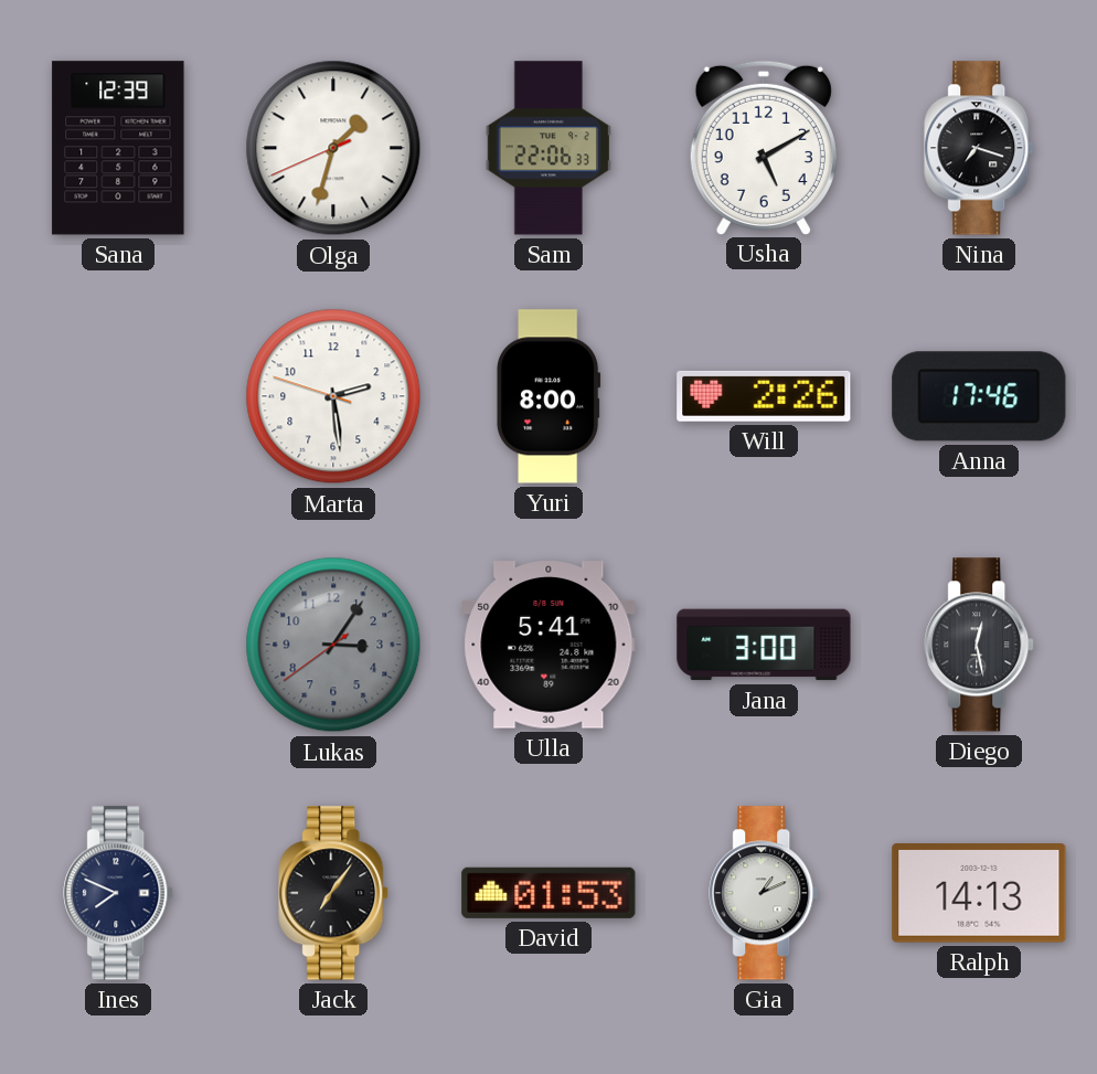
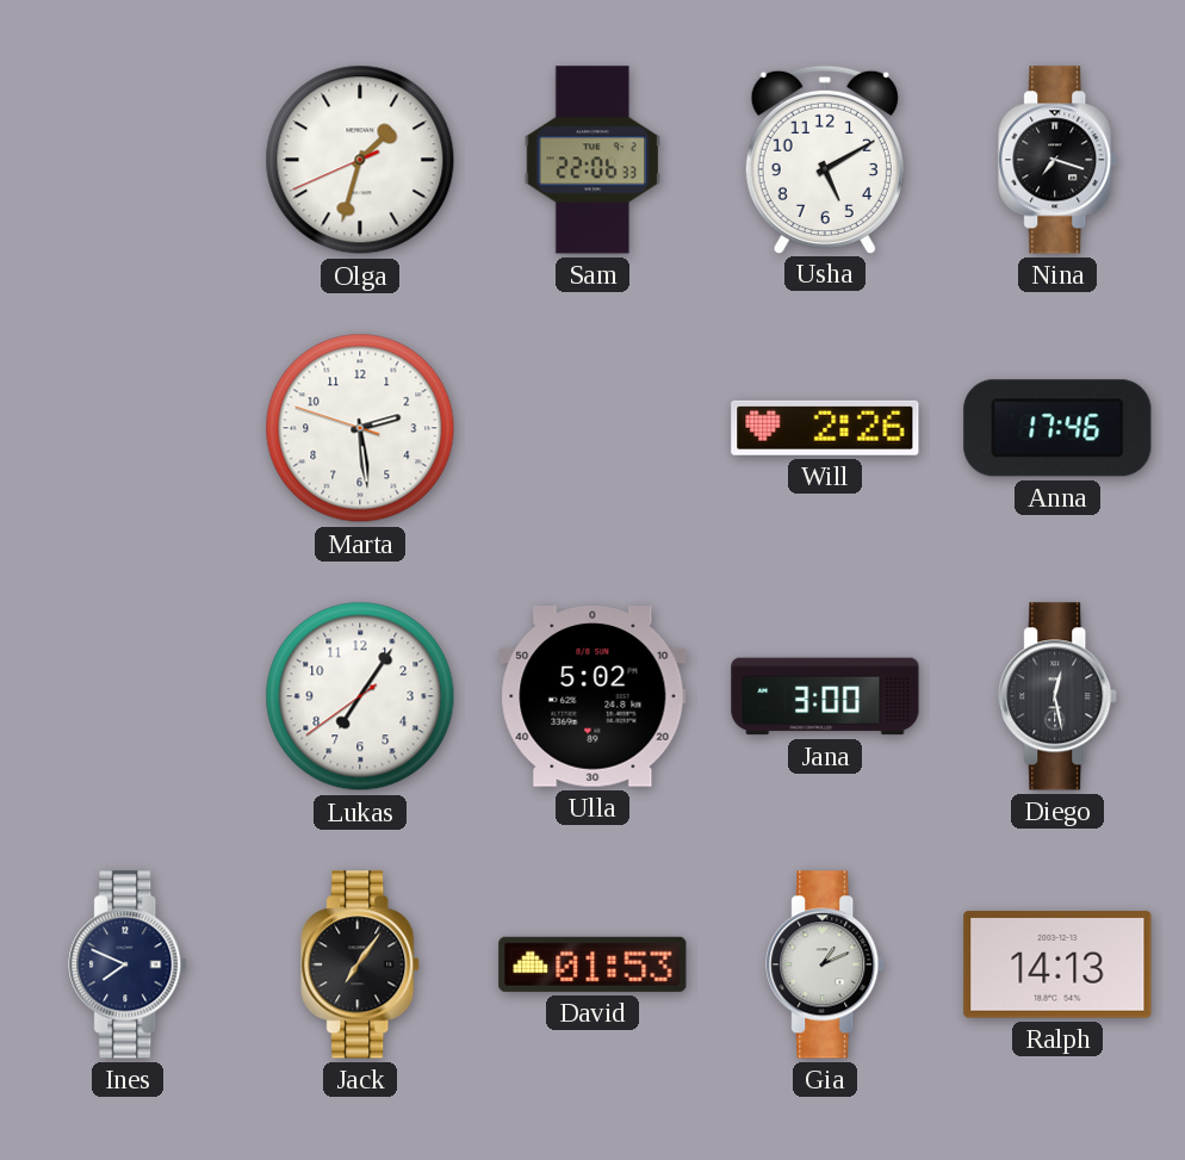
Sana: 12:39 -> none
Yuri: 8:00 -> none
Lukas: 3:05 -> 7:05
Lukas dial: grey -> white
Ulla: 5:41 -> 5:02
